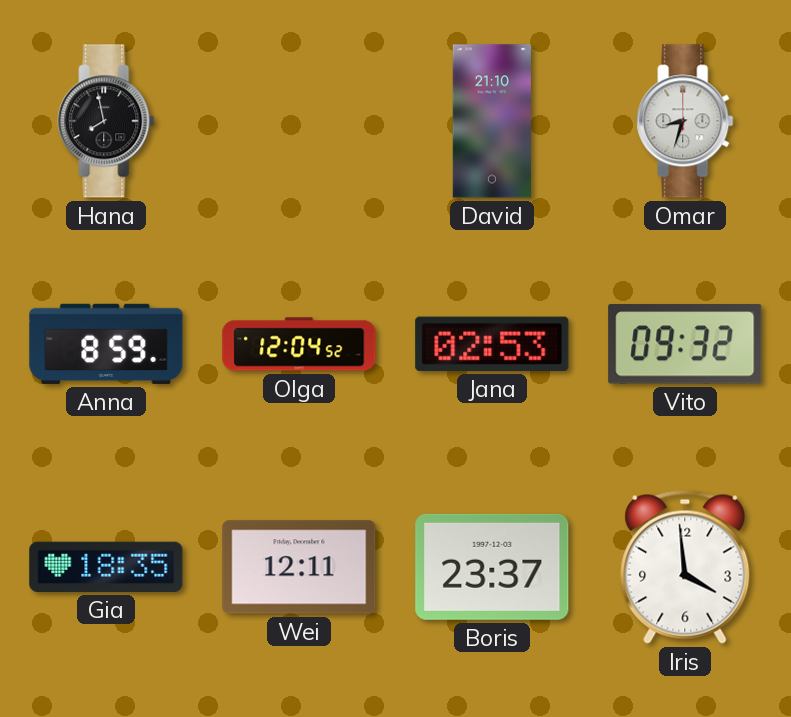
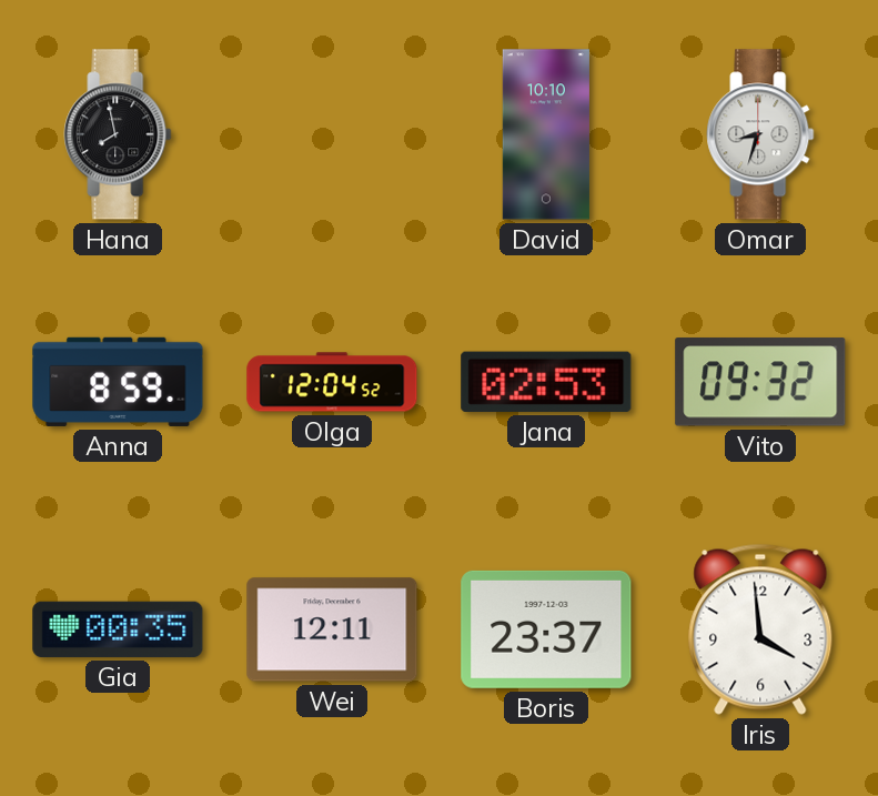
David: 21:10 -> 10:10
Gia: 18:35 -> 00:35
